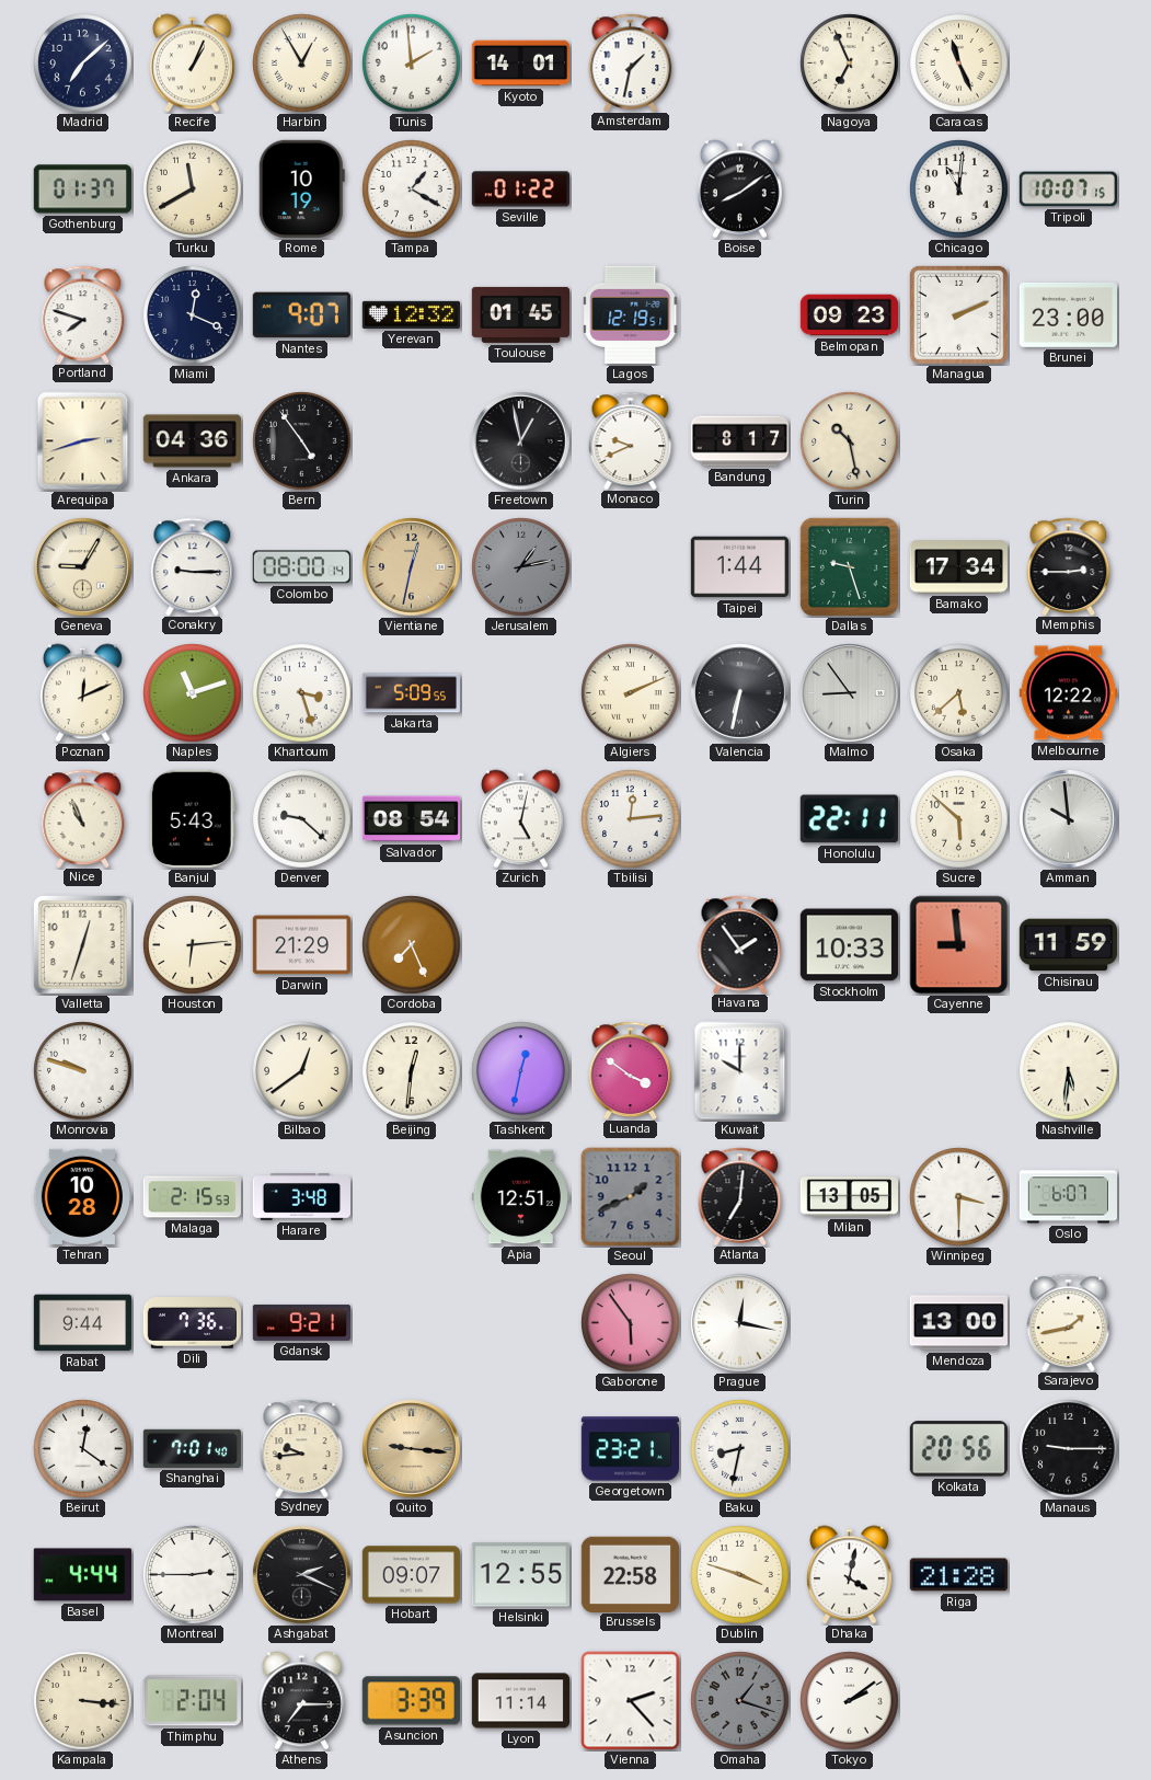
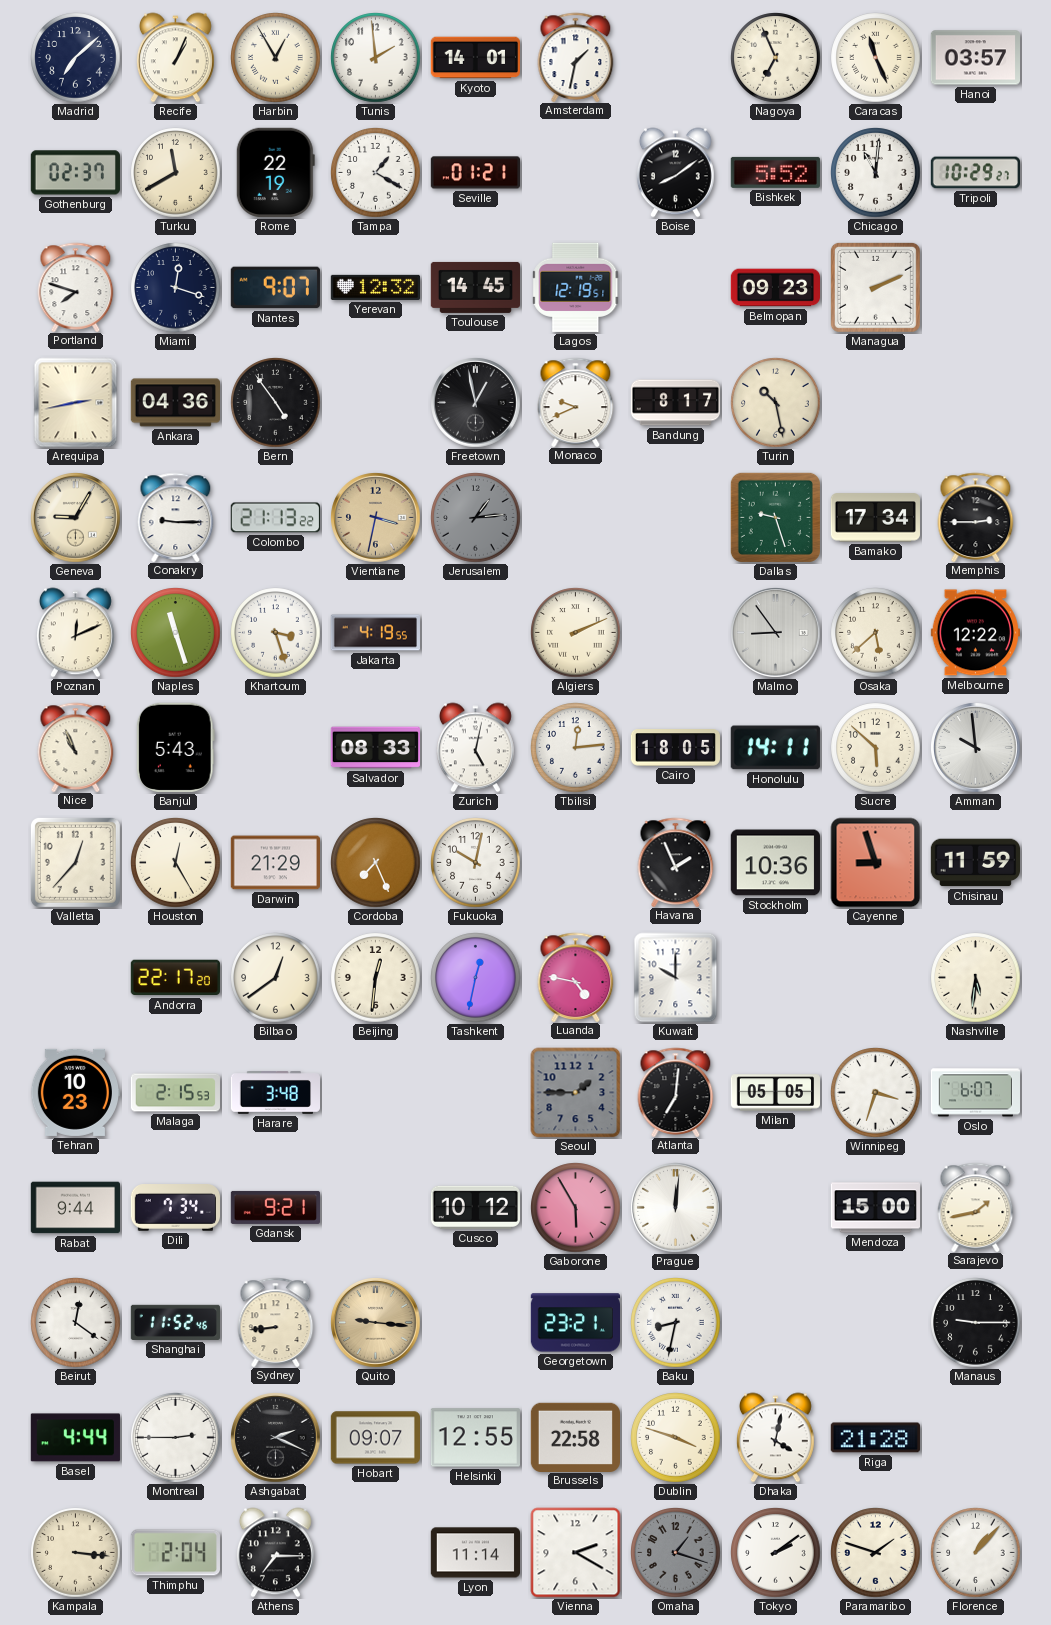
Hanoi: none -> 03:57
Gothenburg: 01:37 -> 02:37
Rome: 10:19 -> 22:19
Seville: 01:22 -> 01:21
Bishkek: none -> 5:52
Tripoli: 10:07 -> 10:29
Miami: 12:19 -> 12:18
Toulouse: 01:45 -> 14:45
Brunei: 23:00 -> none
Arequipa: 2:42 -> 2:43
Colombo: 08:00 -> 21:13
Vientiane: 12:32 -> 3:32
Jerusalem: 1:13 -> 1:14
Taipei: 1:44 -> none
Naples: 11:12 -> 11:27
Jakarta: 5:09 -> 4:19
Valencia: 6:32 -> none
Denver: 9:22 -> none
Salvador: 08:54 -> 08:33
Cairo: none -> 18:05
Honolulu: 22:11 -> 14:11
Valletta: 12:33 -> 12:37
Houston: 6:14 -> 12:25
Fukuoka: none -> 10:02
Havana: 1:54 -> 1:56
Stockholm: 10:33 -> 10:36
Cayenne: 8:59 -> 8:57
Monrovia: 9:48 -> none
Andorra: none -> 22:17
Luanda: 3:51 -> 4:47
Tehran: 10:28 -> 10:23
Apia: 12:51 -> none
Seoul: 1:41 -> 1:45
Milan: 13:05 -> 05:05
Winnipeg: 3:30 -> 3:33
Dili: 7:36 -> 7:34
Cusco: none -> 10:12
Gaborone: 5:54 -> 5:55
Prague: 12:17 -> 12:01
Mendoza: 13:00 -> 15:00
Shanghai: 7:01 -> 11:52
Sydney: 9:44 -> 8:44
Kolkata: 20:56 -> none
Asuncion: 3:39 -> none
Vienna: 2:23 -> 2:20
Paramaribo: none -> 1:48
Florence: none -> 1:07
